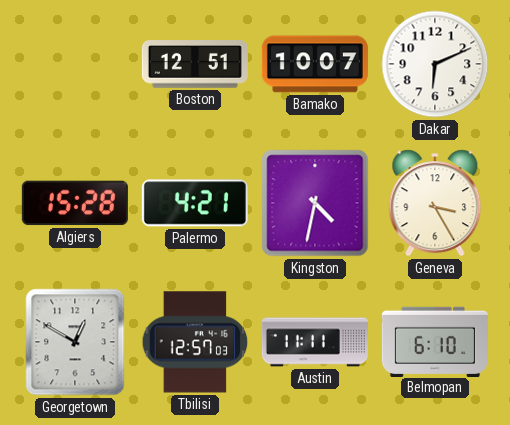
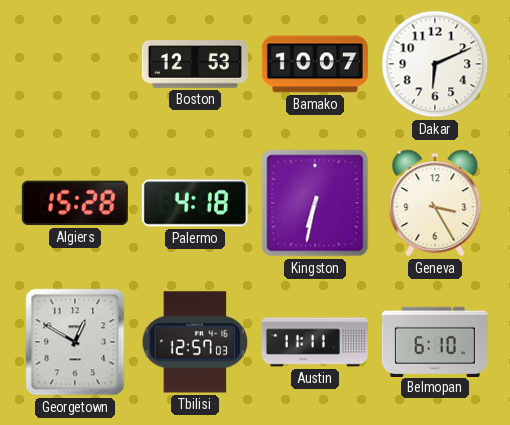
Boston: 12:51 -> 12:53
Palermo: 4:21 -> 4:18
Kingston: 4:32 -> 6:32
